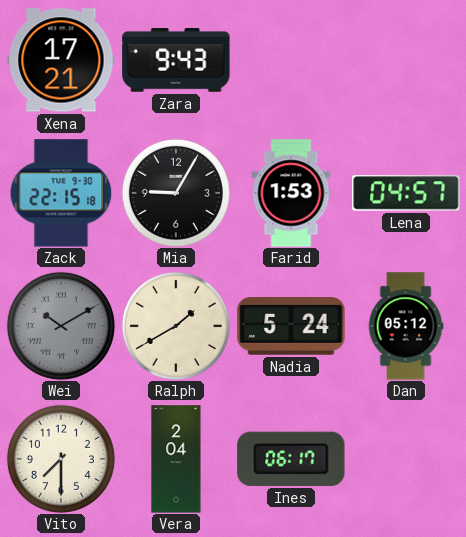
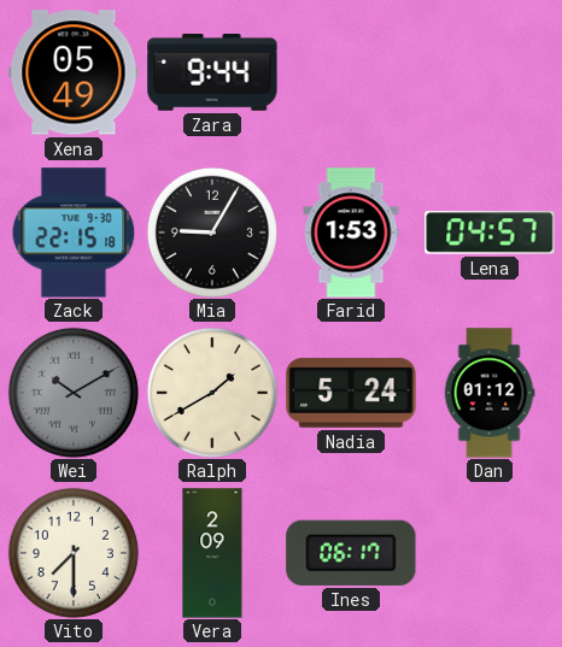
Xena: 17:21 -> 05:49
Zara: 9:43 -> 9:44
Dan: 05:12 -> 01:12
Vera: 2:04 -> 2:09
